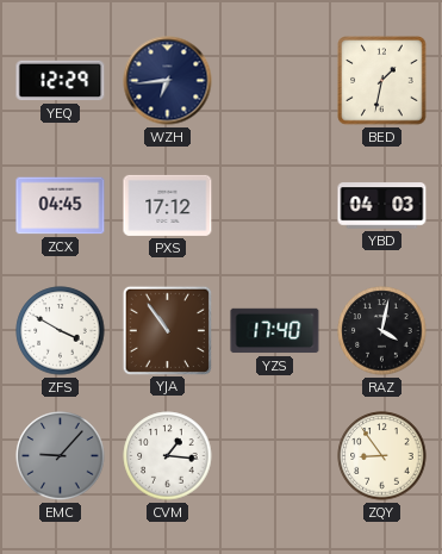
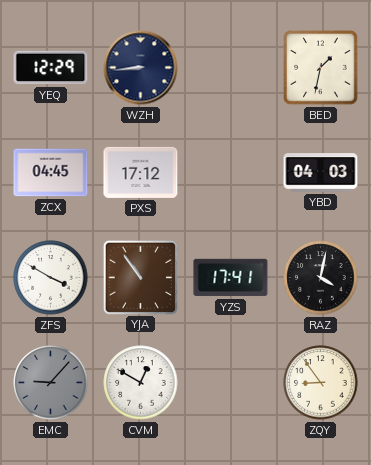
WZH: 6:44 -> 8:44
YZS: 17:40 -> 17:41
CVM: 1:16 -> 12:50
